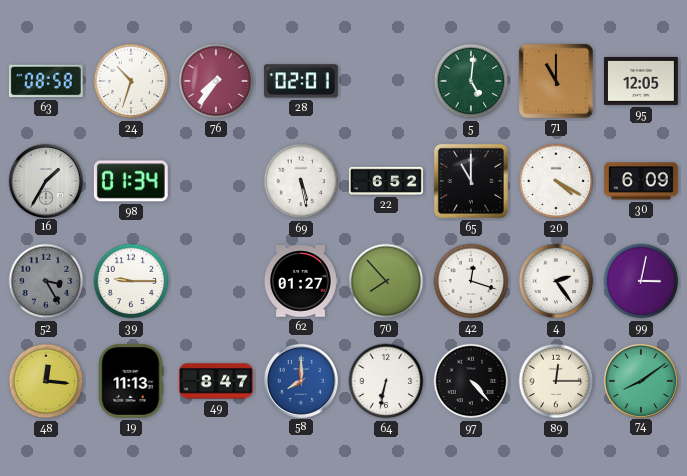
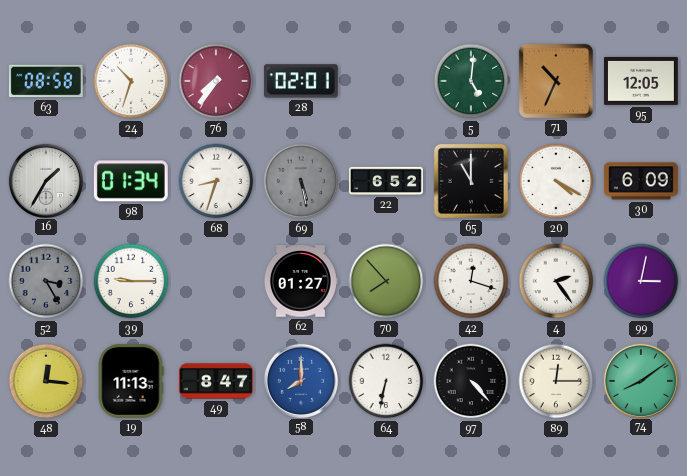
71: 11:00 -> 10:34
68: none -> 8:33
69 dial: white -> grey
